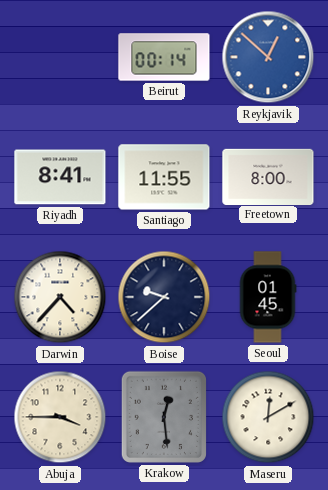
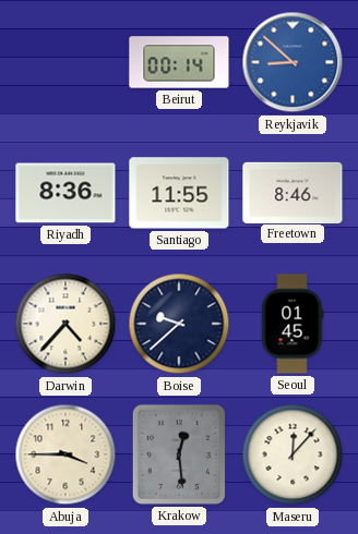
Reykjavik: 12:52 -> 8:52
Riyadh: 8:41 -> 8:36
Freetown: 8:00 -> 8:46
Maseru: 12:10 -> 12:07
